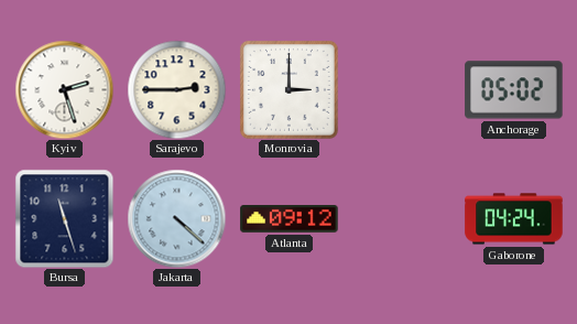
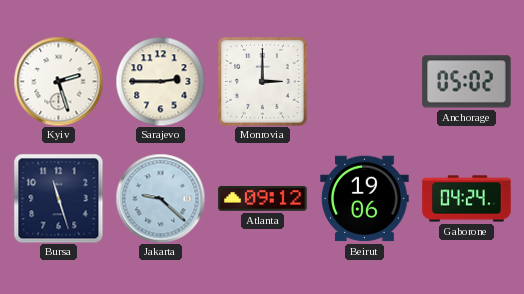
Jakarta: 4:22 -> 9:22
Beirut: none -> 19:06
